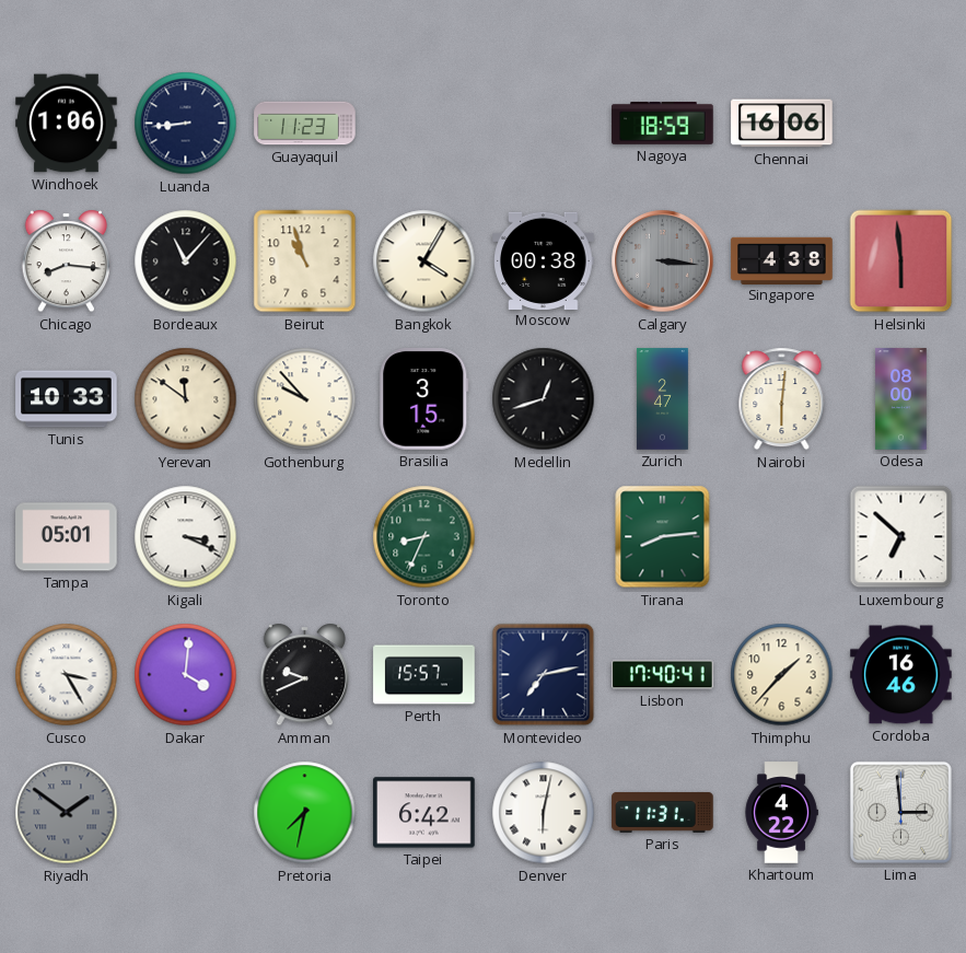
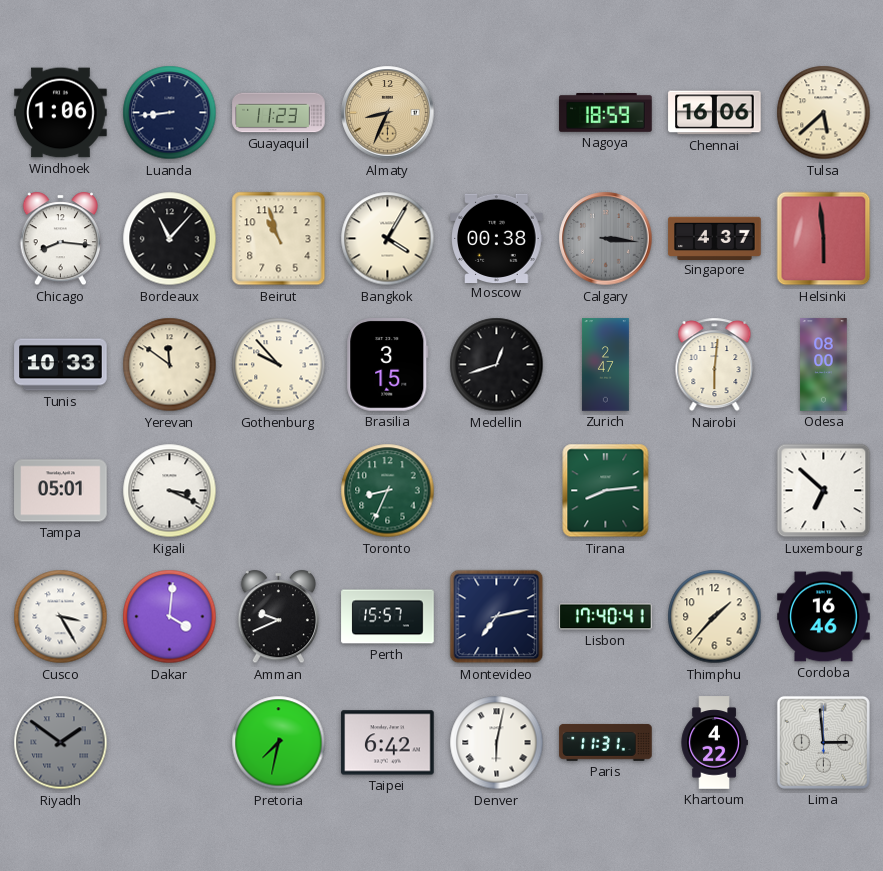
Almaty: none -> 8:34
Tulsa: none -> 5:38
Singapore: 4:38 -> 4:37
